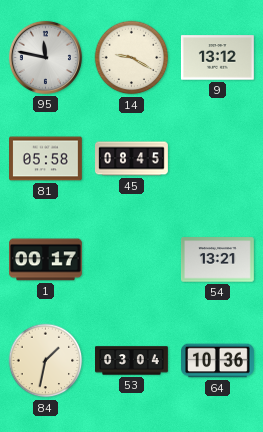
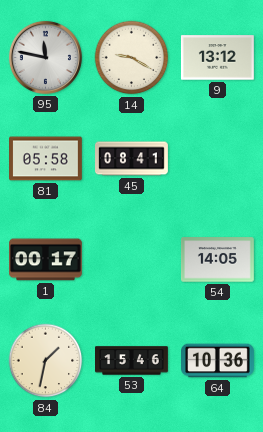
45: 08:45 -> 08:41
54: 13:21 -> 14:05
53: 03:04 -> 15:46
